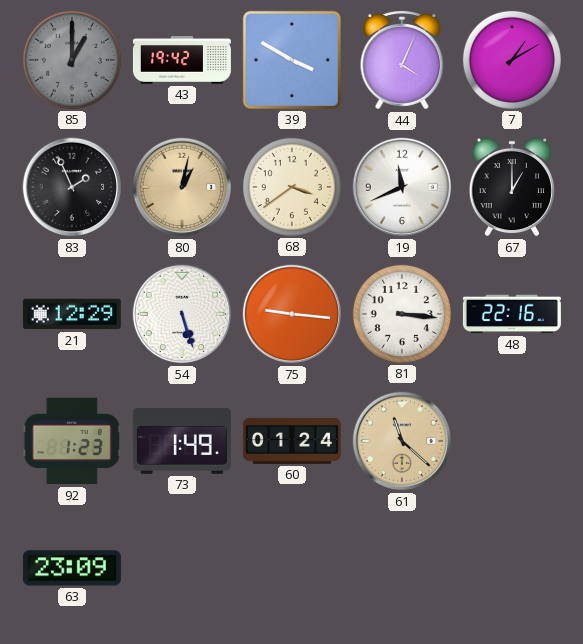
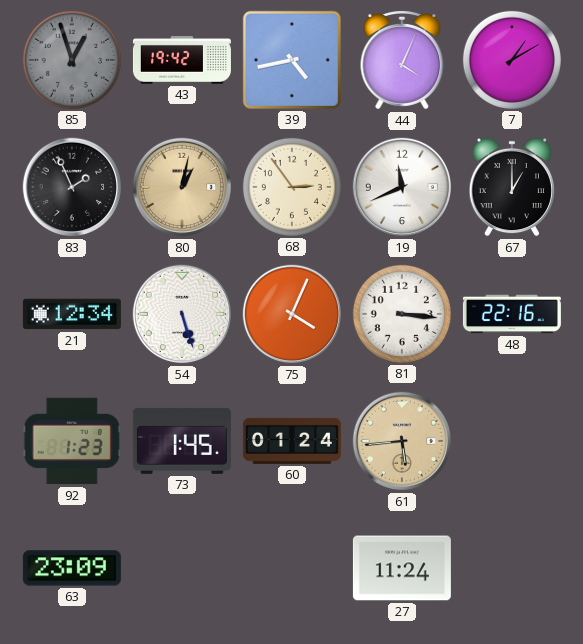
85: 1:00 -> 12:57
39: 3:50 -> 4:43
68: 3:39 -> 2:54
21: 12:29 -> 12:34
75: 9:16 -> 4:04
73: 1:49 -> 1:45
61: 11:22 -> 5:44
27: none -> 11:24
